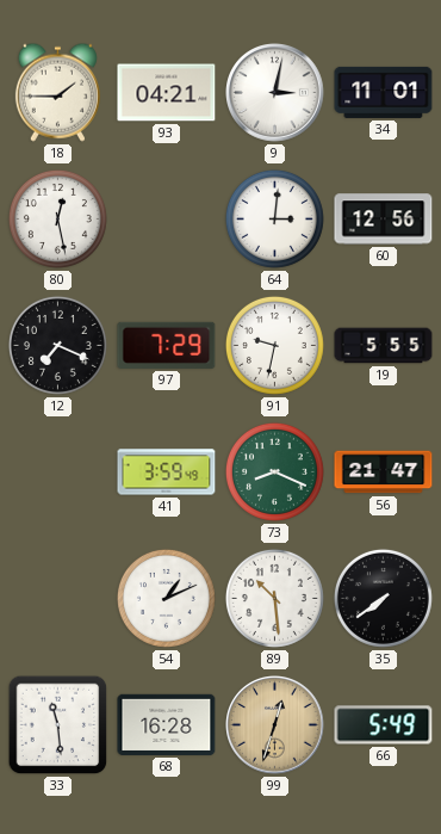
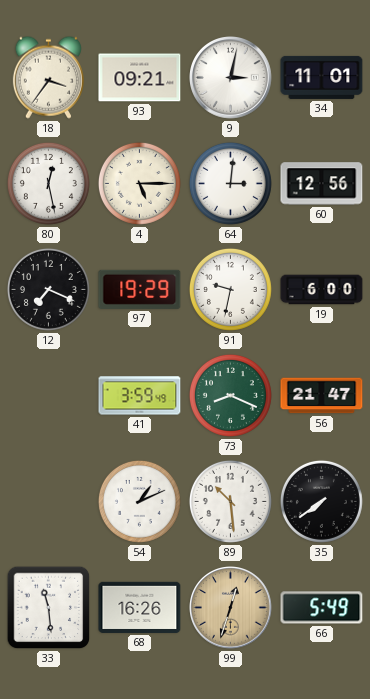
18: 1:45 -> 3:36
93: 04:21 -> 09:21
4: none -> 5:15
97: 7:29 -> 19:29
19: 5:55 -> 6:00
68: 16:28 -> 16:26
